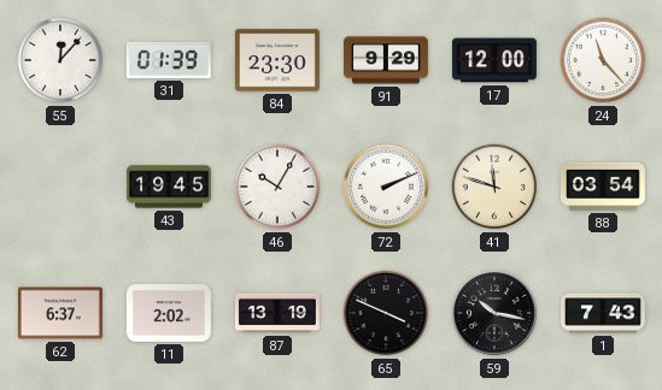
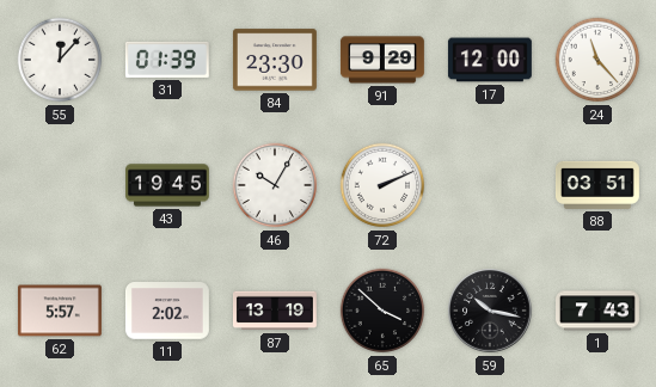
41: 11:48 -> none
88: 03:54 -> 03:51
62: 6:37 -> 5:57
65: 3:49 -> 3:52
